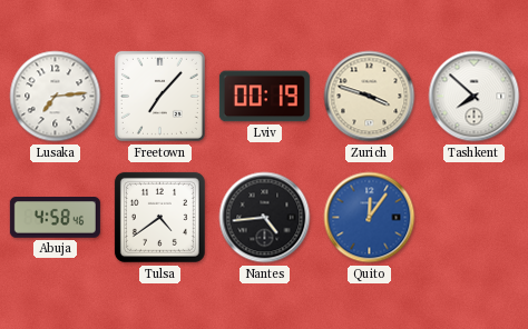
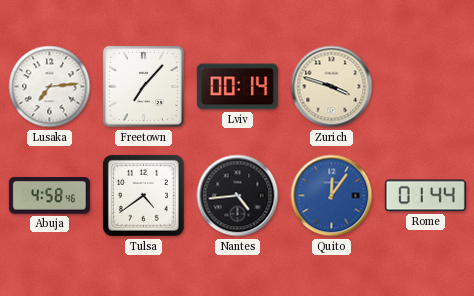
Lviv: 00:19 -> 00:14
Tashkent: 7:52 -> none
Rome: none -> 01:44
